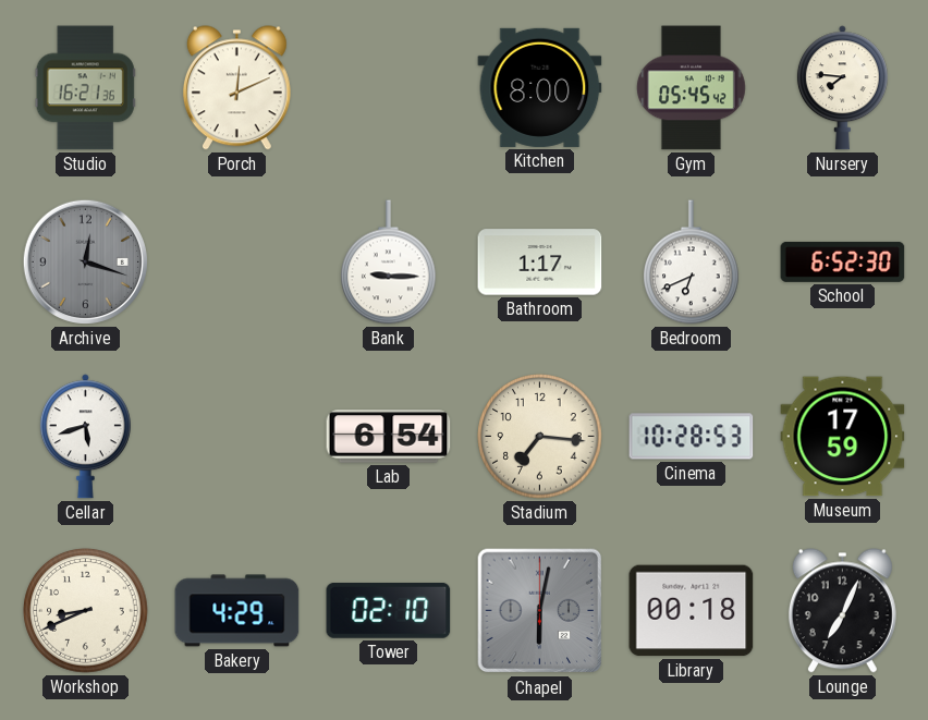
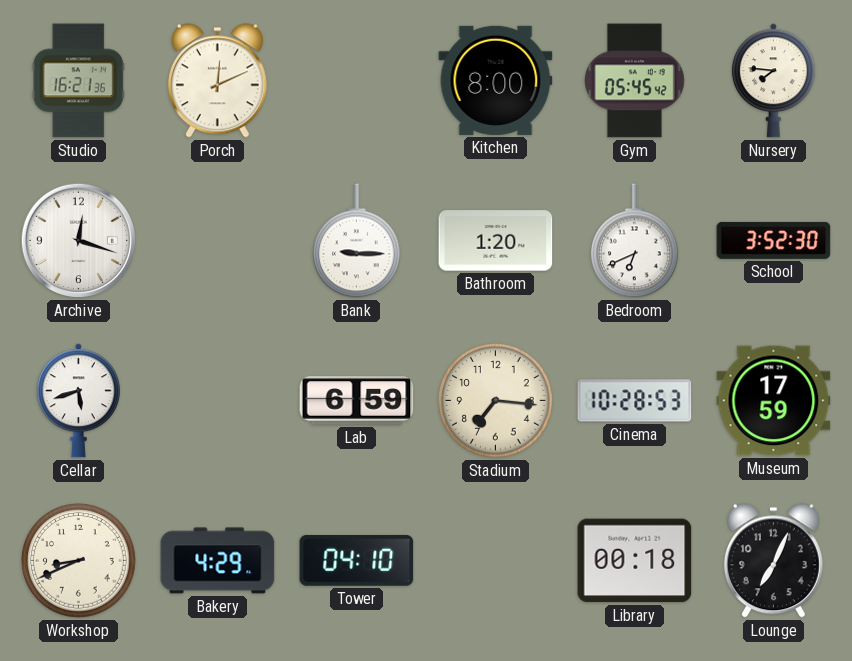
Archive dial: grey -> white
Bathroom: 1:17 -> 1:20
School: 6:52 -> 3:52
Lab: 6:54 -> 6:59
Tower: 02:10 -> 04:10
Chapel: 6:02 -> none
